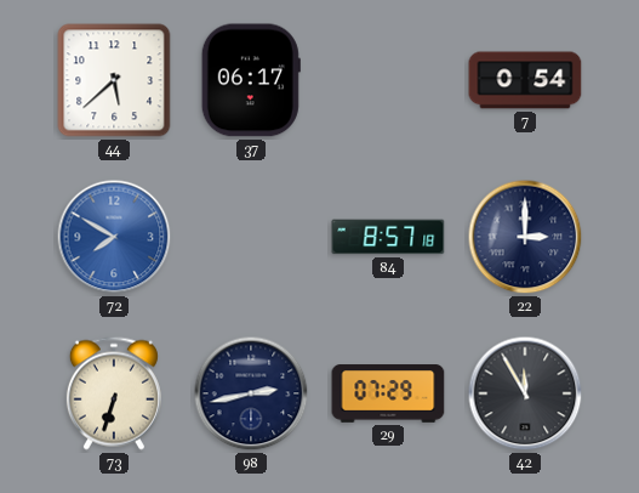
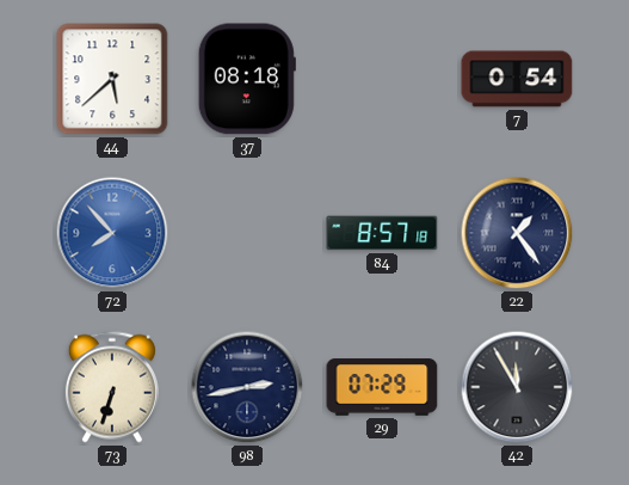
37: 06:17 -> 08:18
72: 7:50 -> 7:53
22: 3:00 -> 1:24
